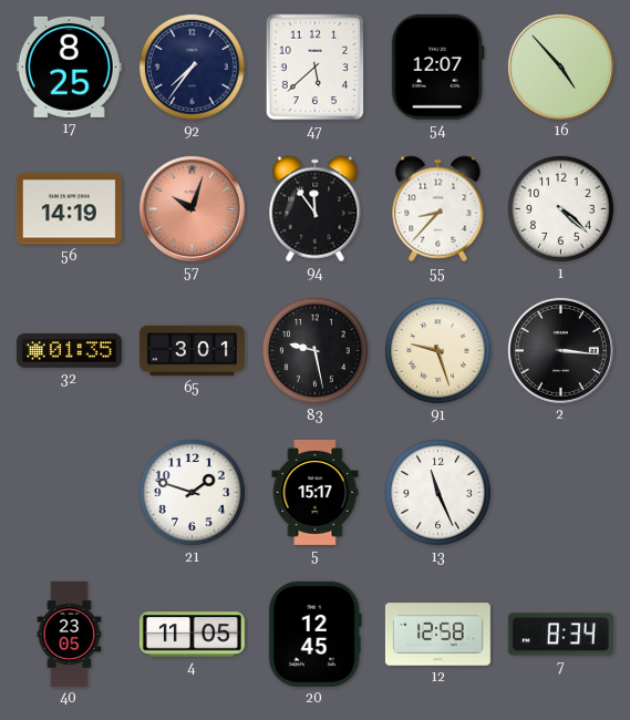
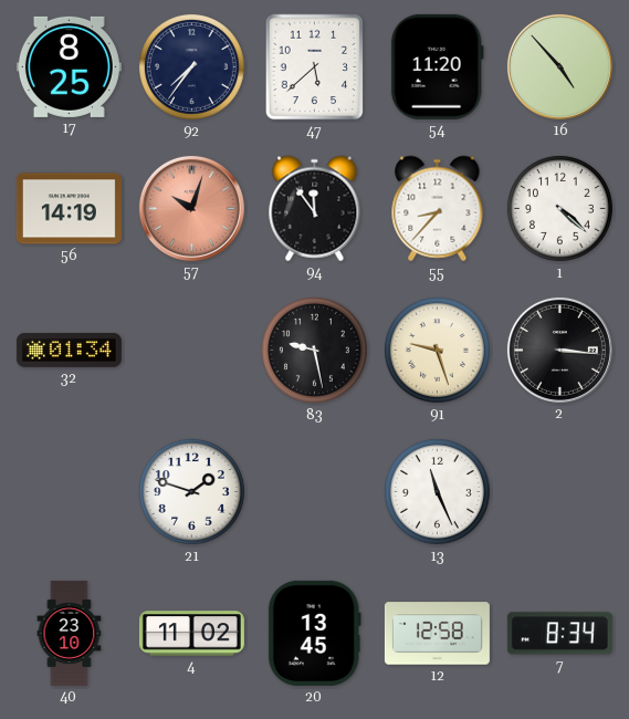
54: 12:07 -> 11:20
32: 01:35 -> 01:34
65: 3:01 -> none
5: 15:17 -> none
40: 23:05 -> 23:10
4: 11:05 -> 11:02
20: 12:45 -> 13:45
